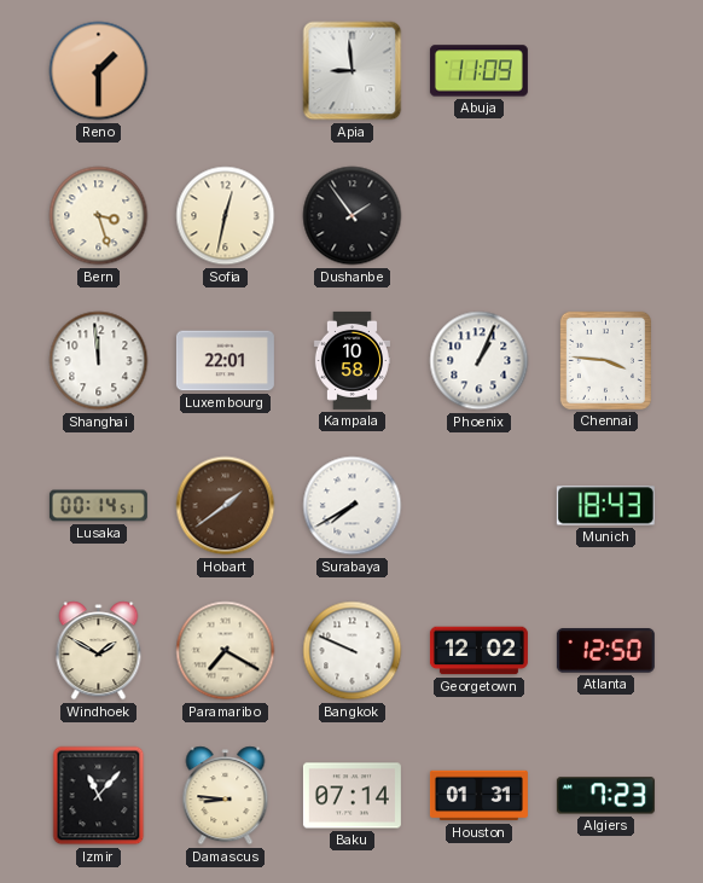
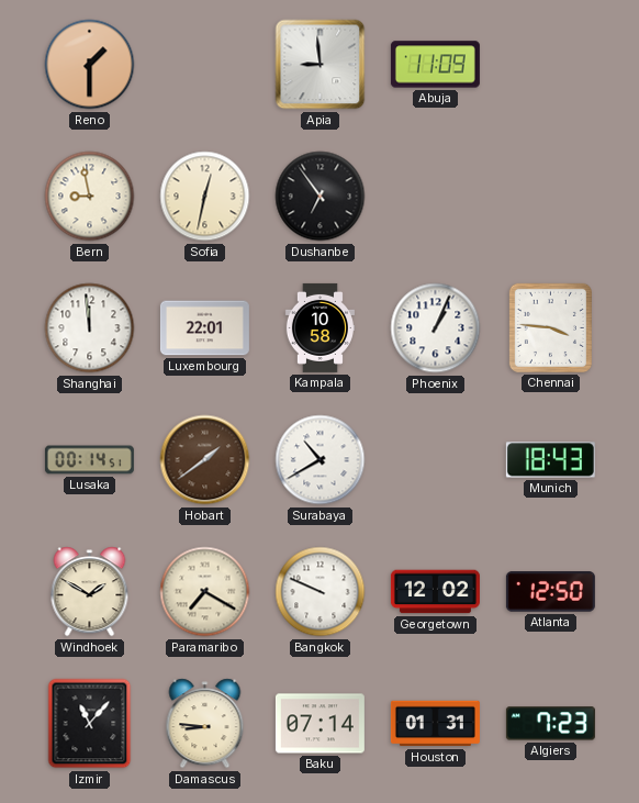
Bern: 3:27 -> 8:58
Dushanbe: 1:54 -> 6:54
Surabaya: 7:40 -> 10:40
